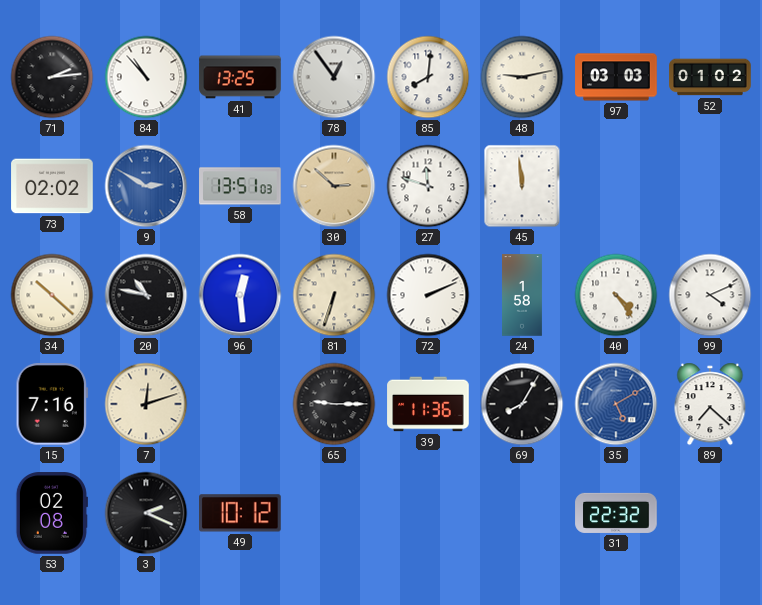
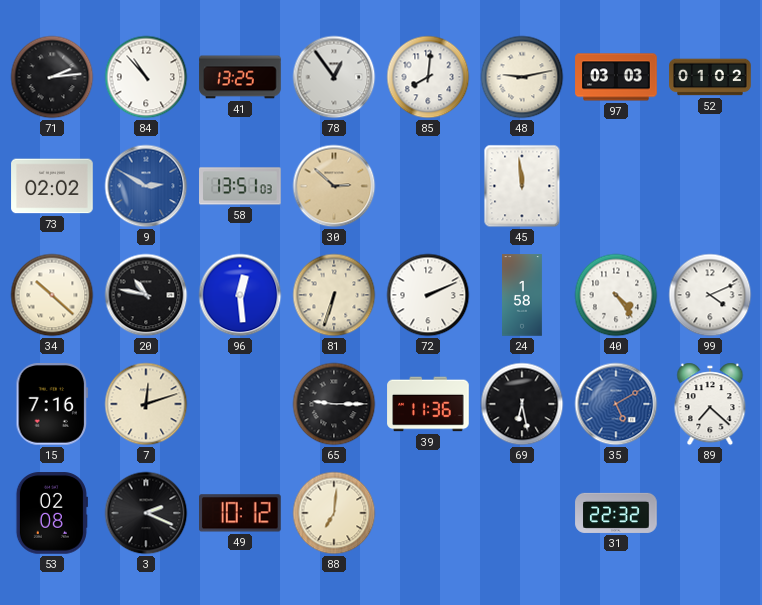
27: 11:48 -> none
69: 8:05 -> 6:28
88: none -> 7:01
